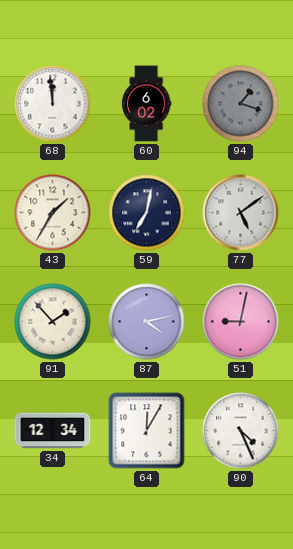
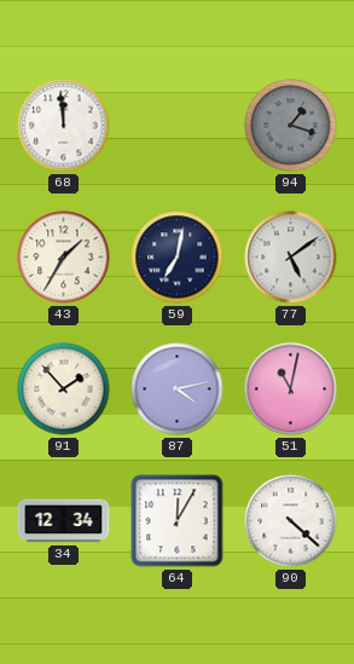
60: 6:02 -> none
51: 9:02 -> 11:02
90: 4:26 -> 4:22
